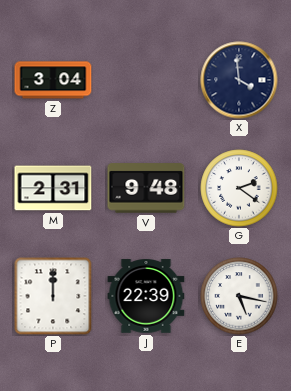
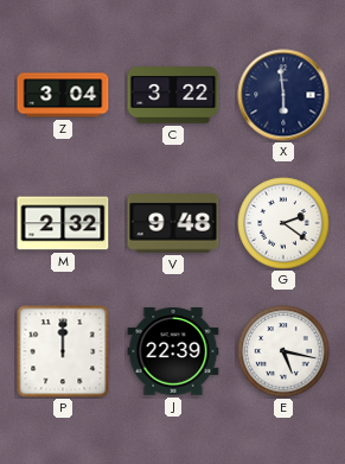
C: none -> 3:22
X: 3:59 -> 5:59
M: 2:31 -> 2:32
